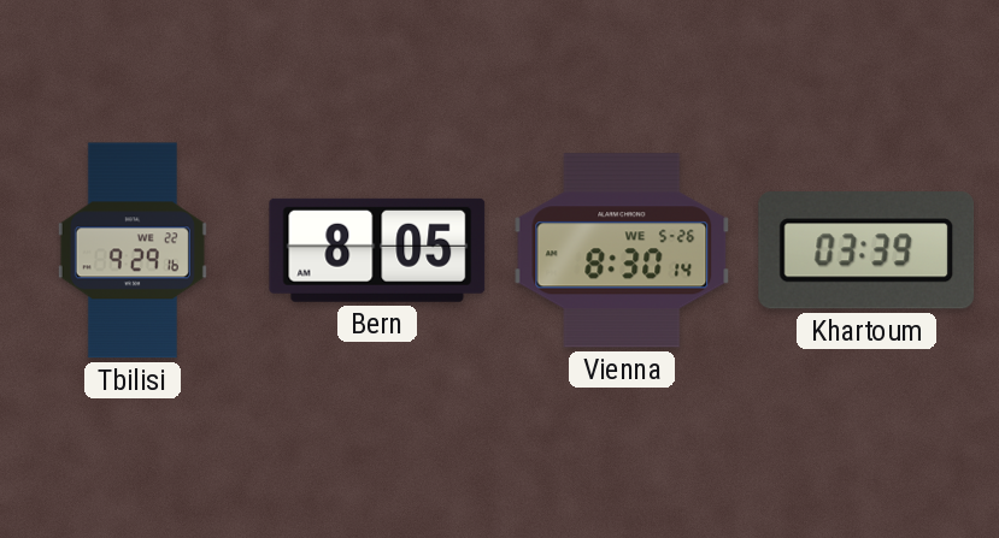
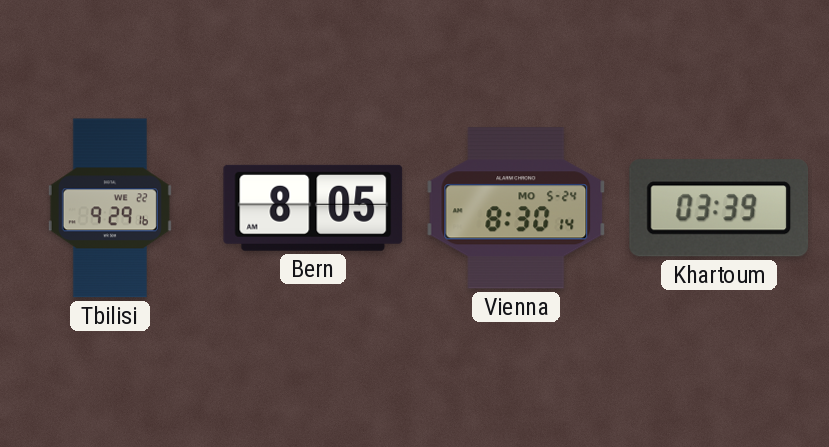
Vienna date: WE 5-26 -> MO 5-24
